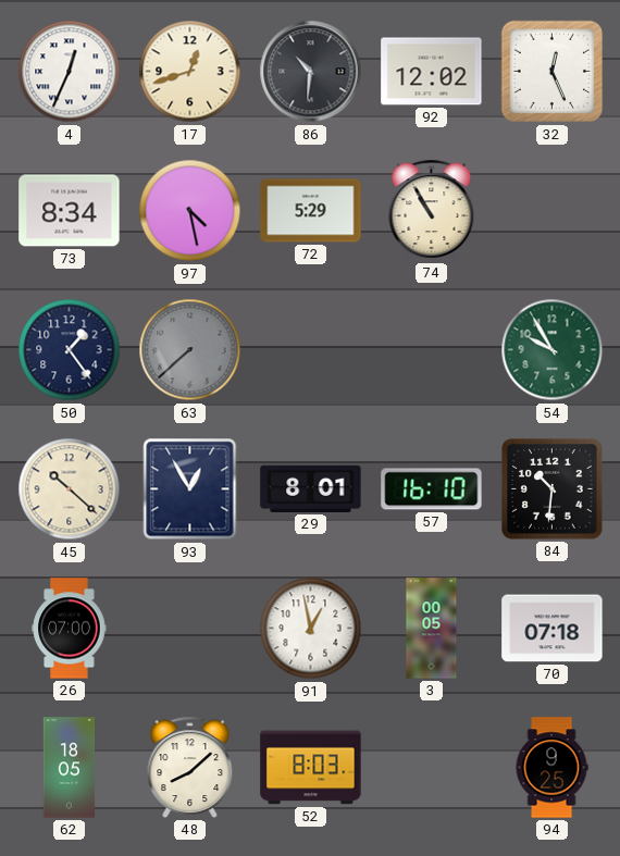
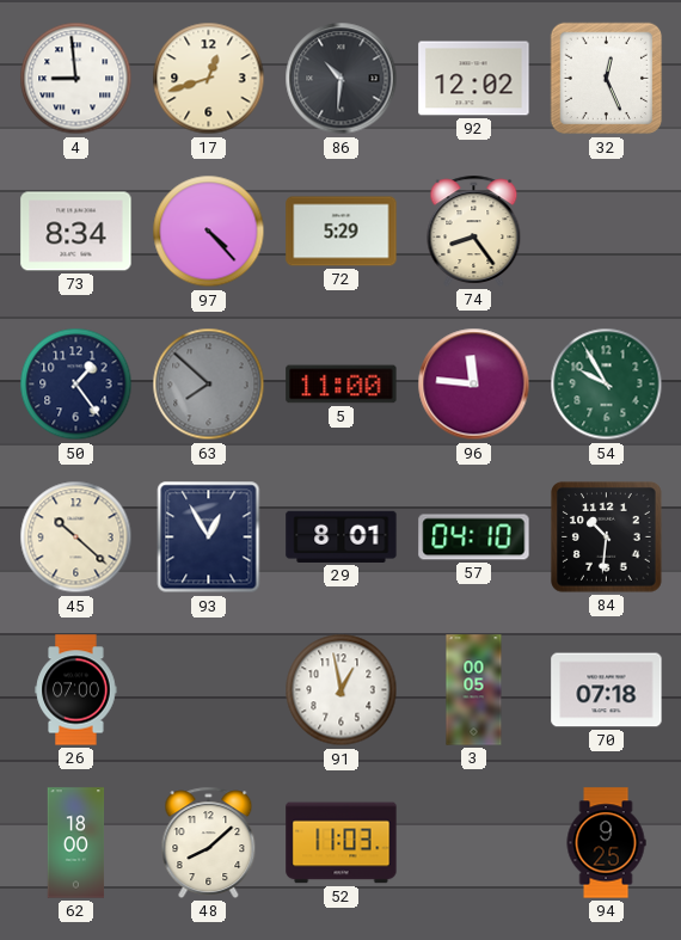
4: 12:34 -> 8:59
97: 4:28 -> 4:23
74: 10:55 -> 8:24
63: 7:38 -> 7:52
5: none -> 11:00
96: none -> 11:46
57: 16:10 -> 04:10
62: 18:05 -> 18:00
52: 8:03 -> 11:03
